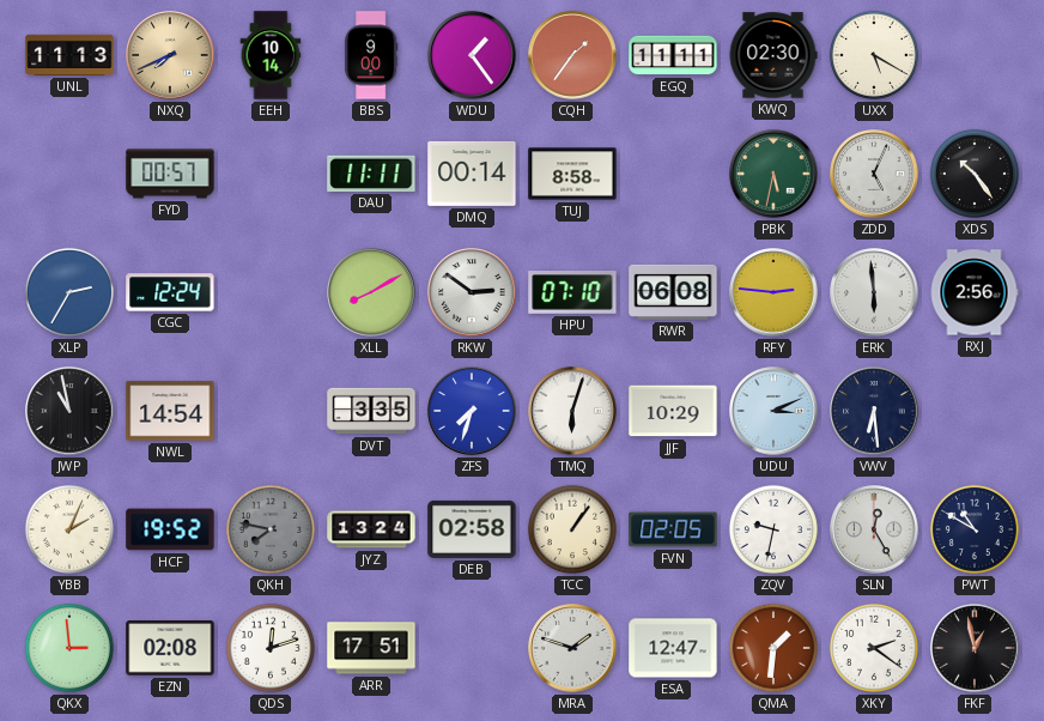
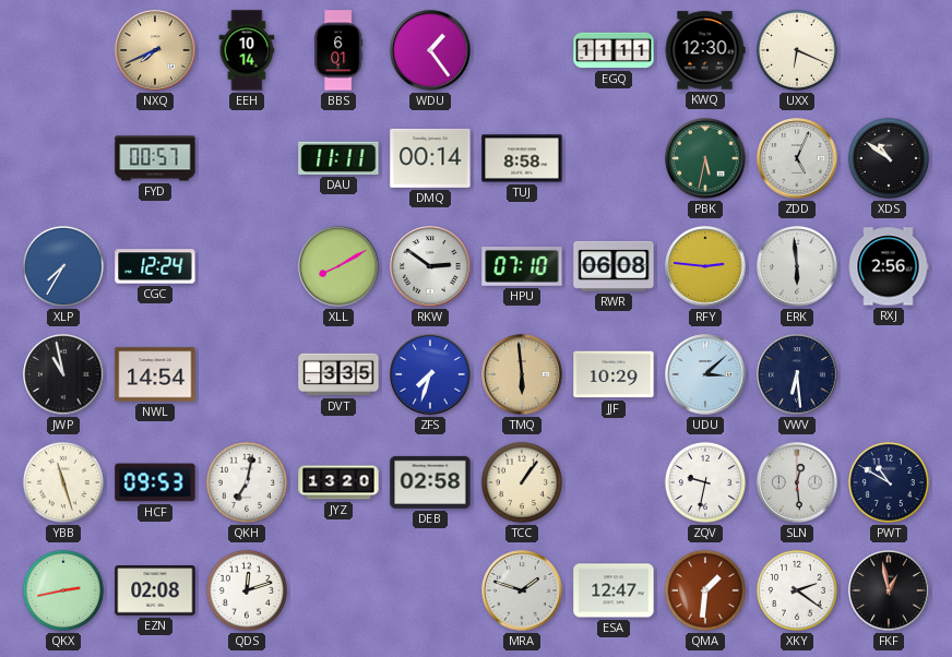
UNL: 11:13 -> none
BBS: 9:00 -> 6:01
CQH: 1:36 -> none
KWQ: 02:30 -> 12:30
UXX: 5:20 -> 6:19
XDS: 10:24 -> 10:51
XLP: 2:35 -> 7:35
TMQ: 6:03 -> 5:59
TMQ dial: white -> champagne
UDU: 3:11 -> 3:08
YBB: 2:04 -> 11:27
HCF: 19:52 -> 09:53
QKH: 7:47 -> 7:02
QKH dial: grey -> white
JYZ: 13:24 -> 13:20
FVN: 02:05 -> none
SLN: 12:25 -> 12:29
QKX: 2:59 -> 2:43
ARR: 17:51 -> none
